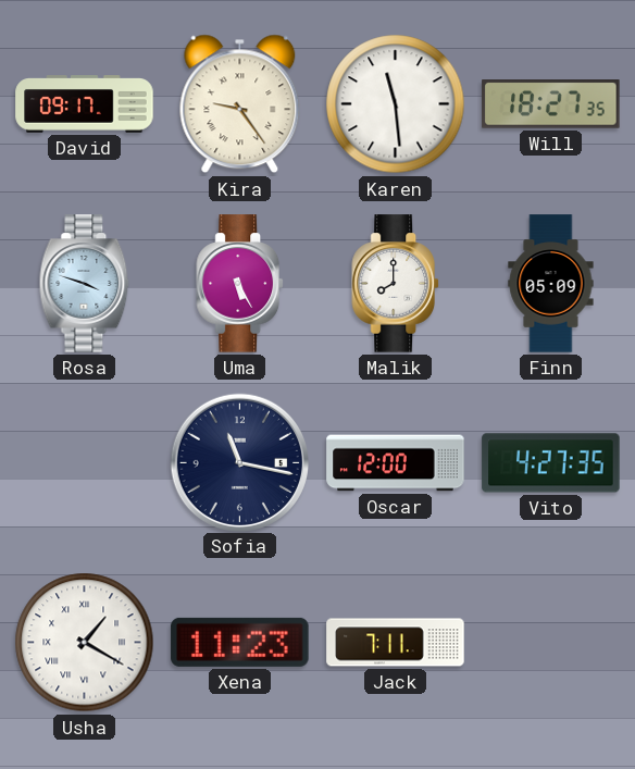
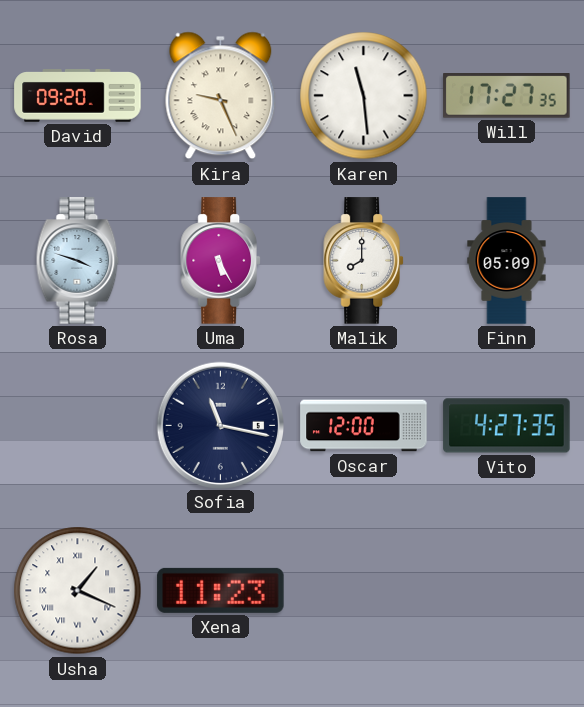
David: 09:17 -> 09:20
Kira: 9:24 -> 9:26
Will: 18:27 -> 17:27
Usha: 1:20 -> 1:19
Jack: 7:11 -> none
